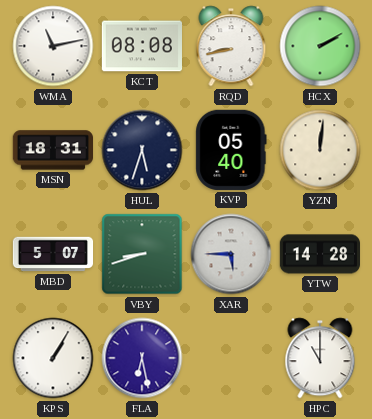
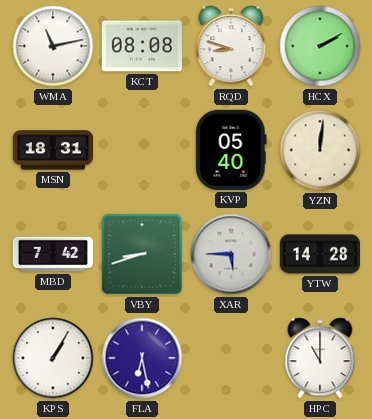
RQD: 8:43 -> 8:48
HUL: 5:33 -> none
MBD: 5:07 -> 7:42
